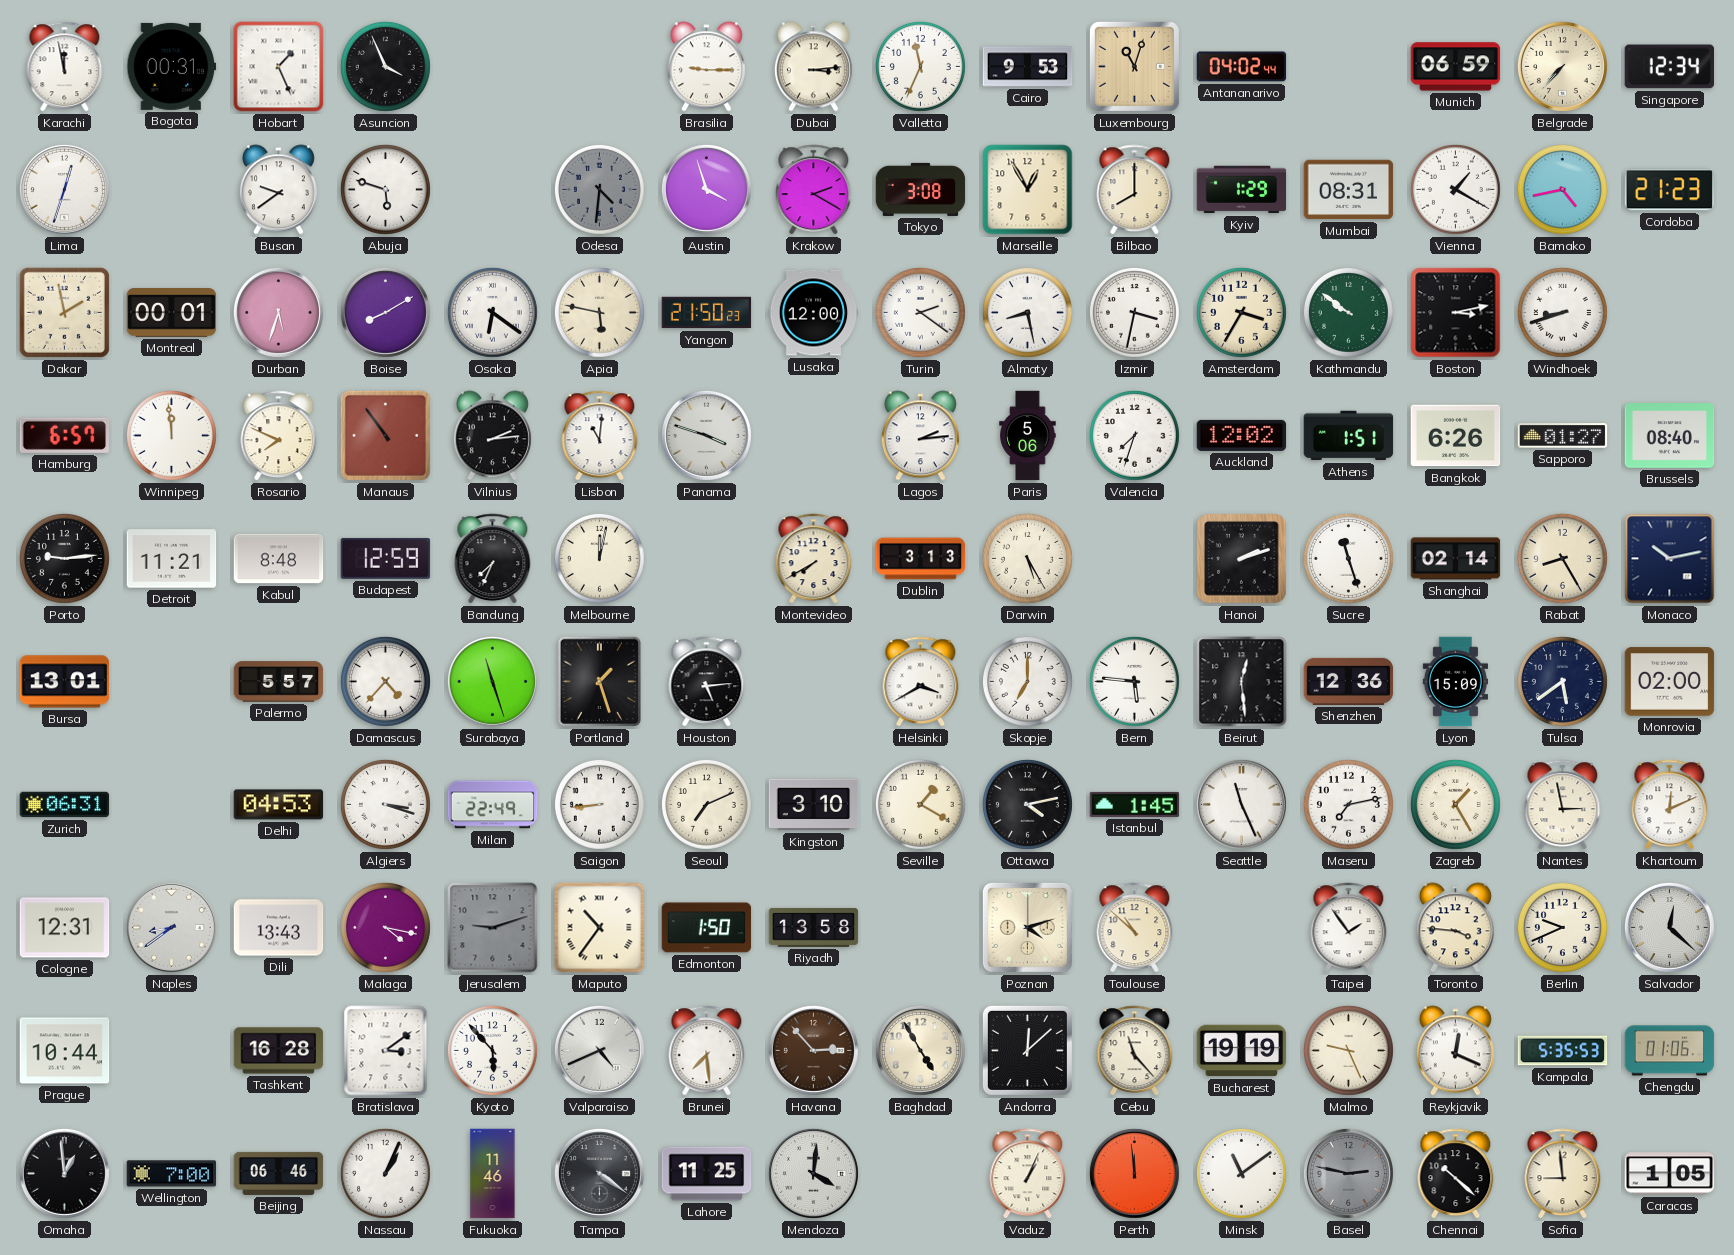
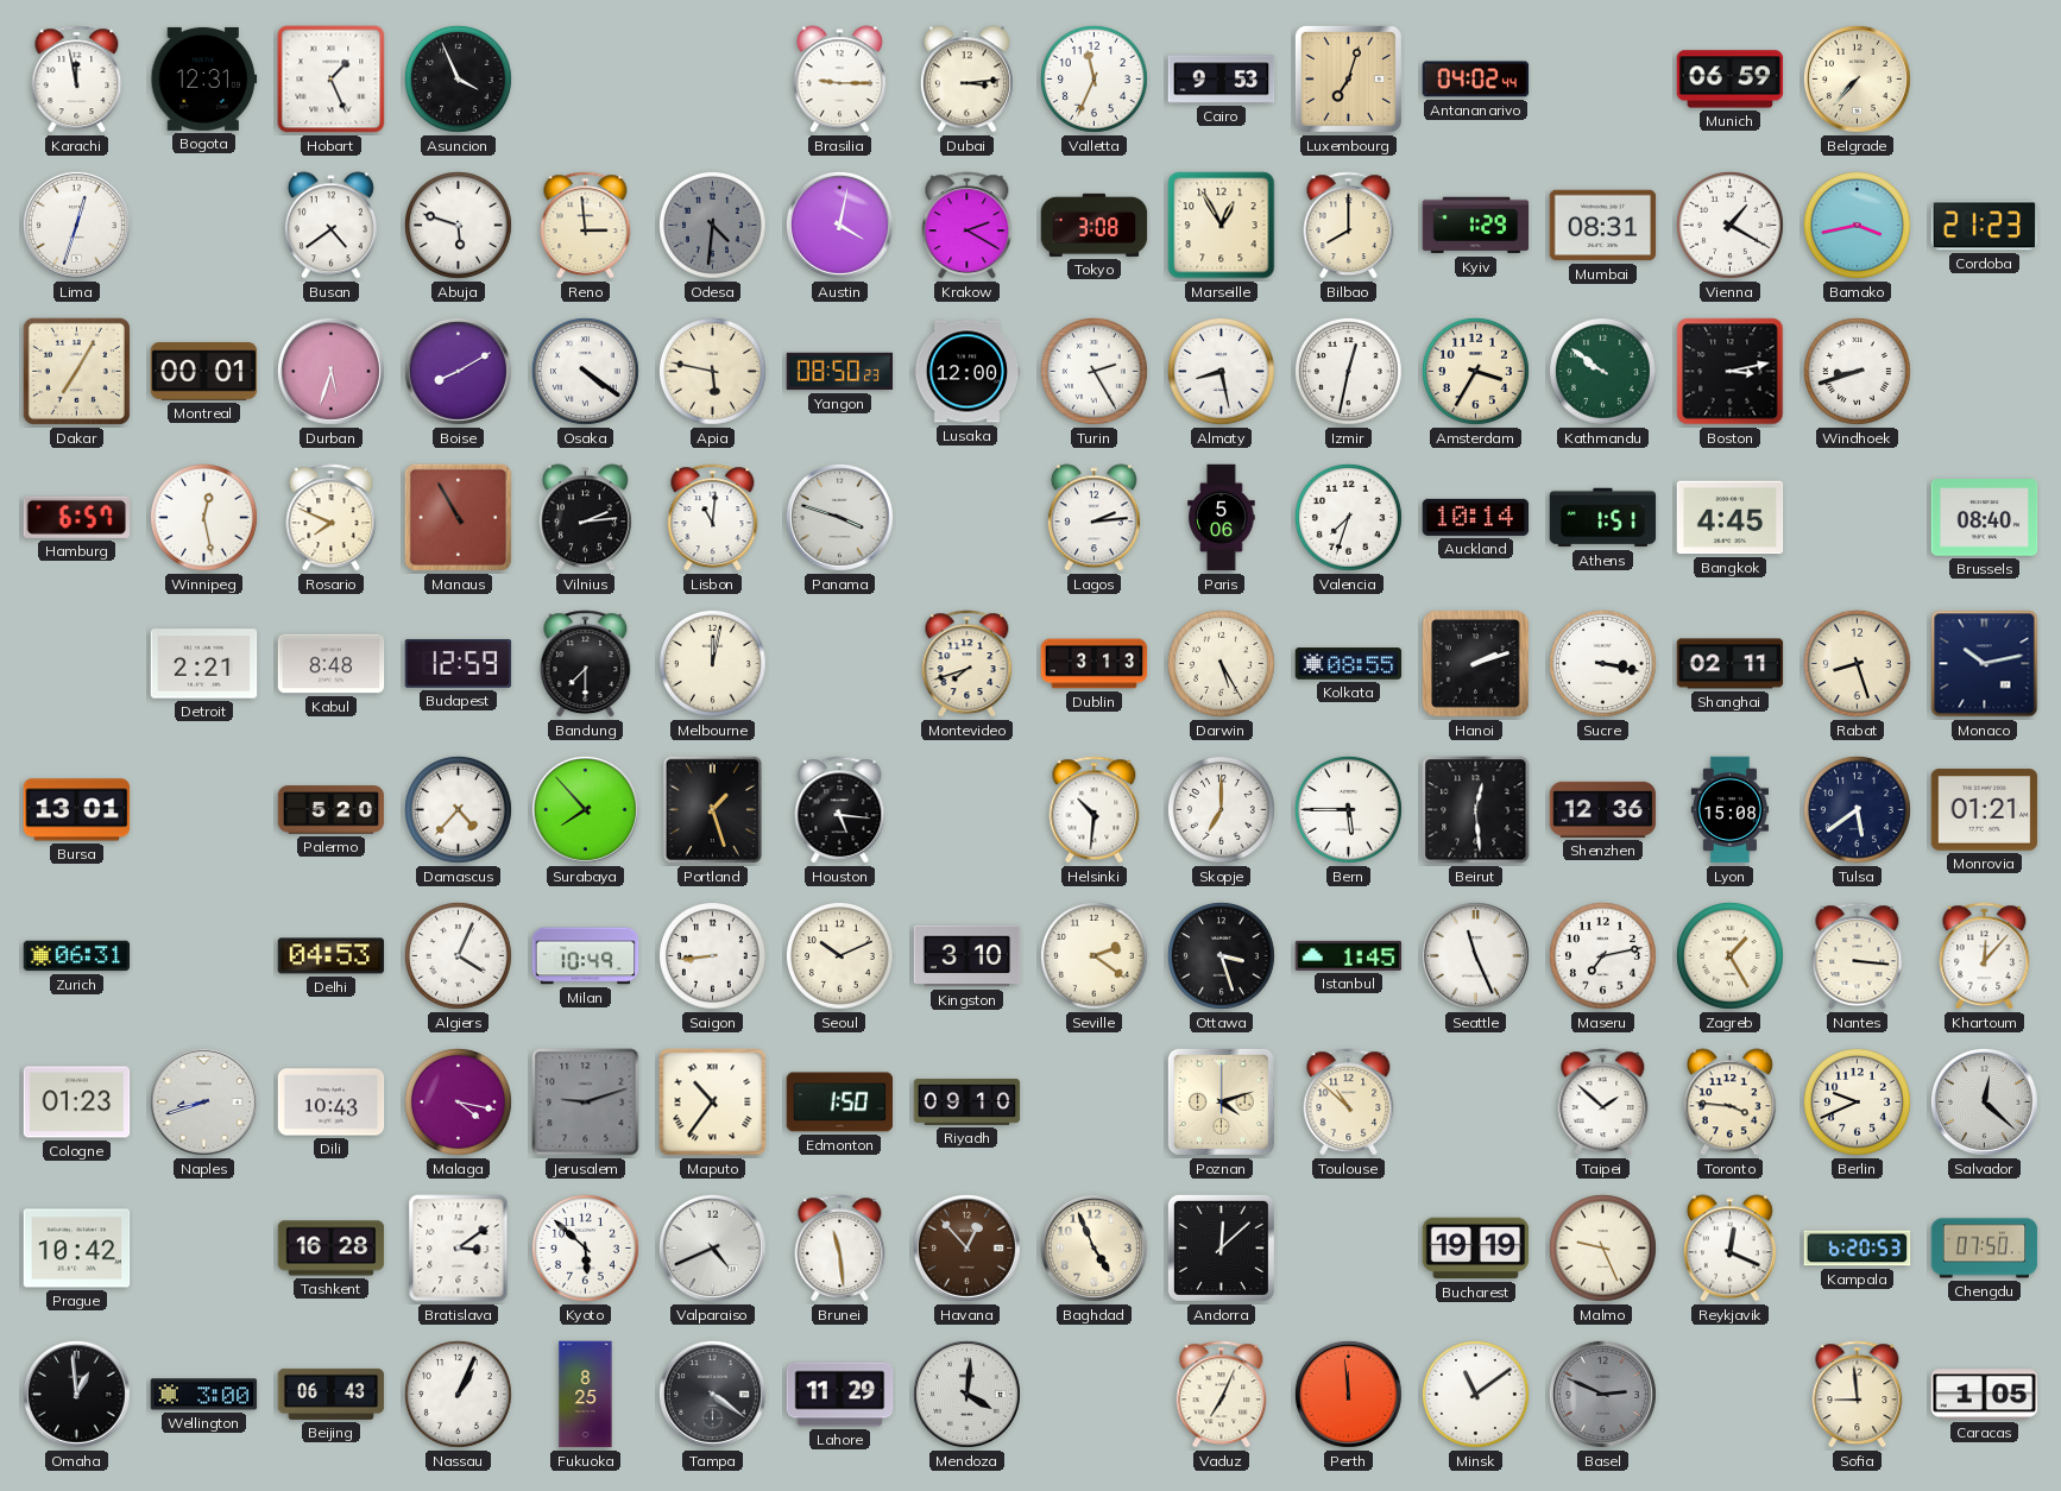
Bogota: 00:31 -> 12:31
Luxembourg: 11:03 -> 7:03
Singapore: 12:34 -> none
Busan: 9:39 -> 4:39
Reno: none -> 2:59
Austin: 3:57 -> 4:02
Bamako: 4:43 -> 3:43
Dakar: 1:58 -> 7:05
Osaka: 6:21 -> 4:21
Yangon: 21:50 -> 08:50
Turin: 2:21 -> 2:25
Izmir: 3:32 -> 12:32
Winnipeg: 11:59 -> 12:28
Manaus: 10:54 -> 10:55
Auckland: 12:02 -> 10:14
Bangkok: 6:26 -> 4:45
Sapporo: 01:27 -> none
Porto: 9:14 -> none
Detroit: 11:21 -> 2:21
Bandung: 7:34 -> 7:30
Montevideo: 7:40 -> 7:42
Kolkata: none -> 08:55
Sucre: 11:27 -> 3:17
Shanghai: 02:14 -> 02:11
Rabat: 8:25 -> 8:27
Palermo: 5:57 -> 5:20
Surabaya: 11:27 -> 7:53
Houston: 5:14 -> 5:16
Helsinki: 3:40 -> 10:31
Bern: 5:46 -> 5:45
Lyon: 15:09 -> 15:08
Monrovia: 02:00 -> 01:21
Algiers: 3:18 -> 4:04
Milan: 22:49 -> 10:49
Seoul: 7:11 -> 10:11
Seville: 1:20 -> 2:21
Ottawa: 4:13 -> 3:27
Nantes: 2:58 -> 3:16
Khartoum: 12:11 -> 12:07
Cologne: 12:31 -> 01:23
Naples: 8:39 -> 8:42
Dili: 13:43 -> 10:43
Riyadh: 13:58 -> 09:10
Taipei: 1:54 -> 1:52
Prague: 10:44 -> 10:42
Kyoto: 5:53 -> 5:52
Brunei: 7:29 -> 11:29
Havana: 2:53 -> 12:53
Baghdad: 4:55 -> 4:56
Cebu: 11:23 -> none
Kampala: 5:35 -> 6:20
Chengdu: 01:06 -> 07:50
Wellington: 7:00 -> 3:00
Beijing: 06:46 -> 06:43
Fukuoka: 11:46 -> 8:25
Lahore: 11:25 -> 11:29
Vaduz: 1:04 -> 7:04
Basel: 2:47 -> 2:49
Chennai: 10:22 -> none
